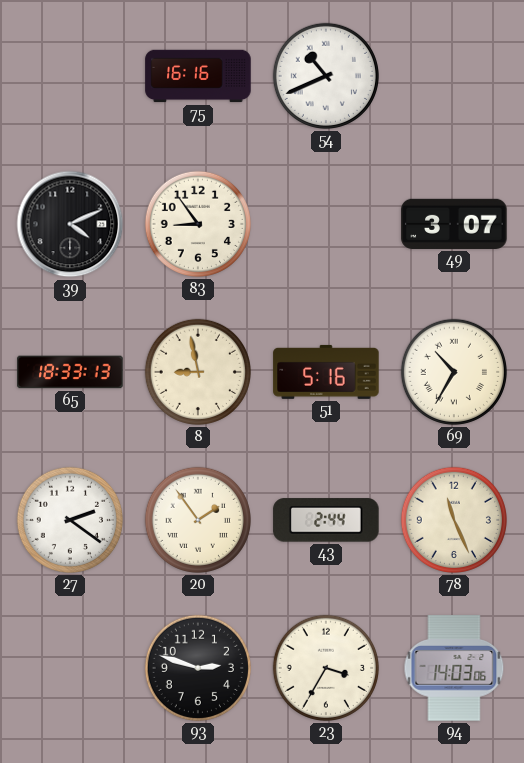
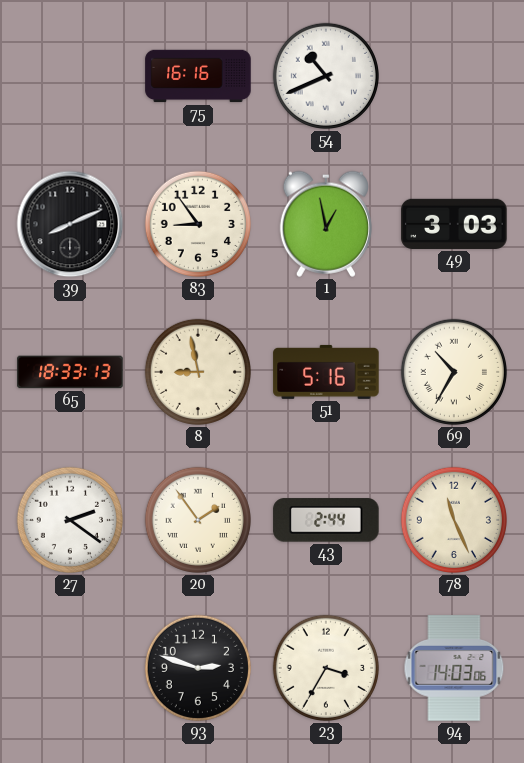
39: 4:11 -> 8:11
1: none -> 12:58
49: 3:07 -> 3:03
